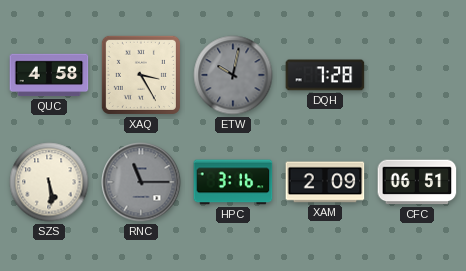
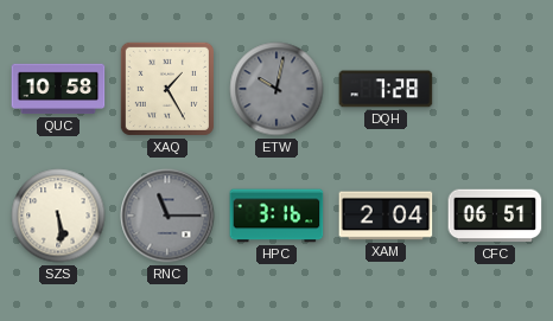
QUC: 4:58 -> 10:58
XAQ: 3:25 -> 1:25
XAM: 2:09 -> 2:04
